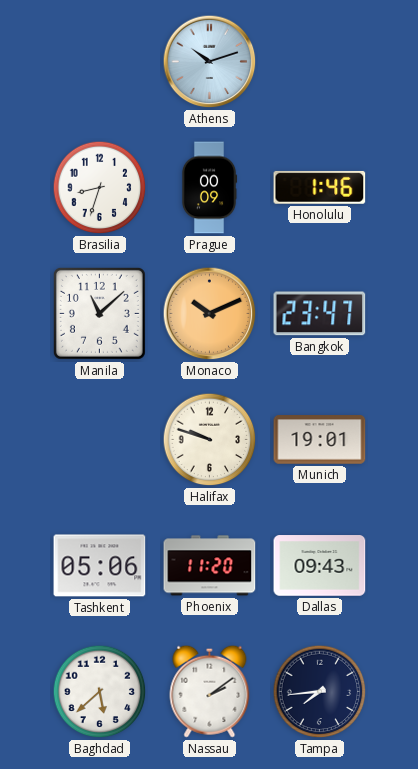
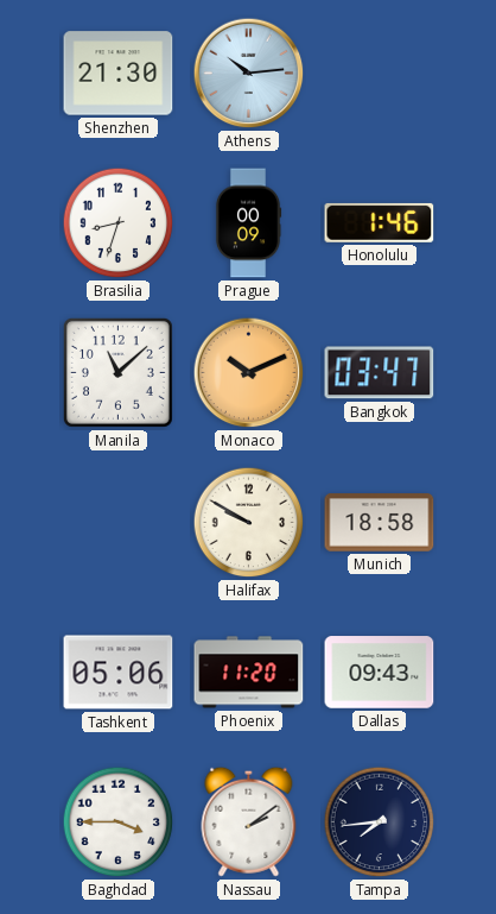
Shenzhen: none -> 21:30
Athens: 10:12 -> 10:14
Bangkok: 23:47 -> 03:47
Halifax: 9:48 -> 9:50
Munich: 19:01 -> 18:58
Baghdad: 5:38 -> 3:45
